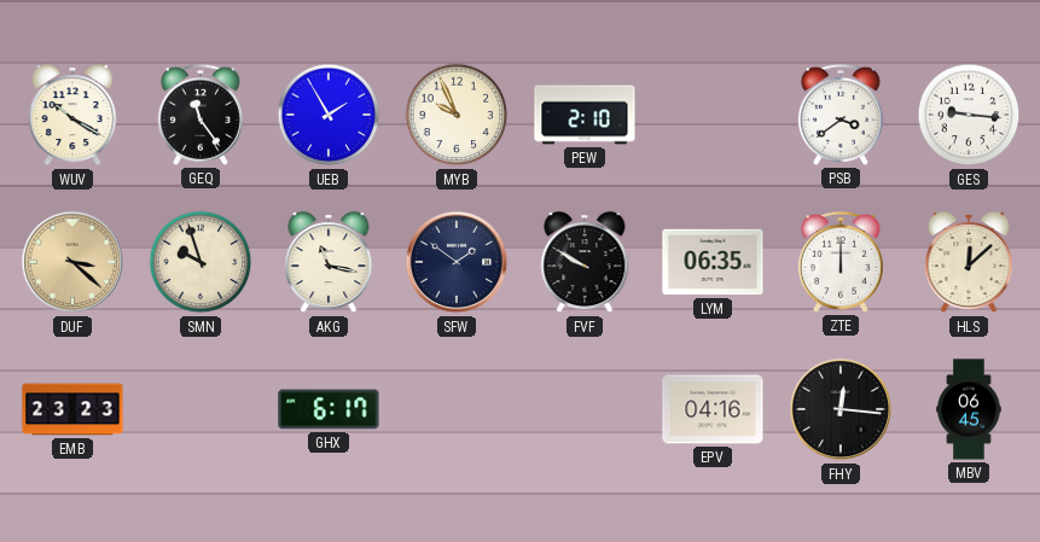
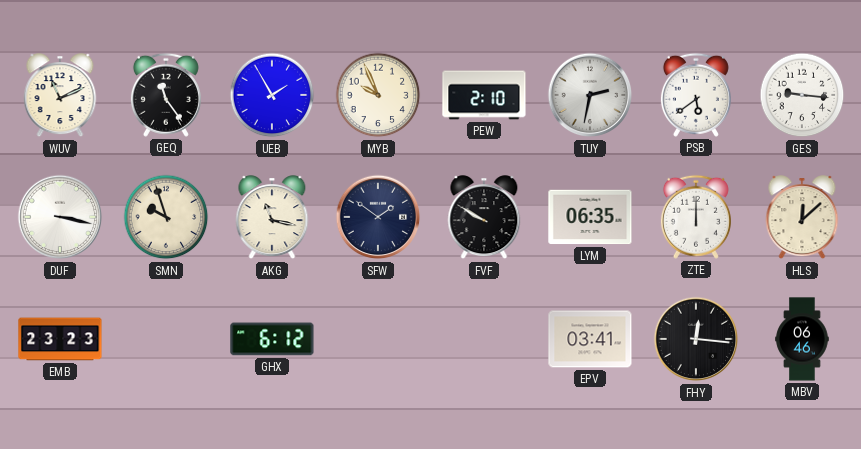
WUV: 10:20 -> 11:11
TUY: none -> 2:32
PSB: 3:39 -> 5:39
DUF: 3:22 -> 3:17
DUF dial: champagne -> white
GHX: 6:17 -> 6:12
EPV: 04:16 -> 03:41
MBV: 06:45 -> 06:46
